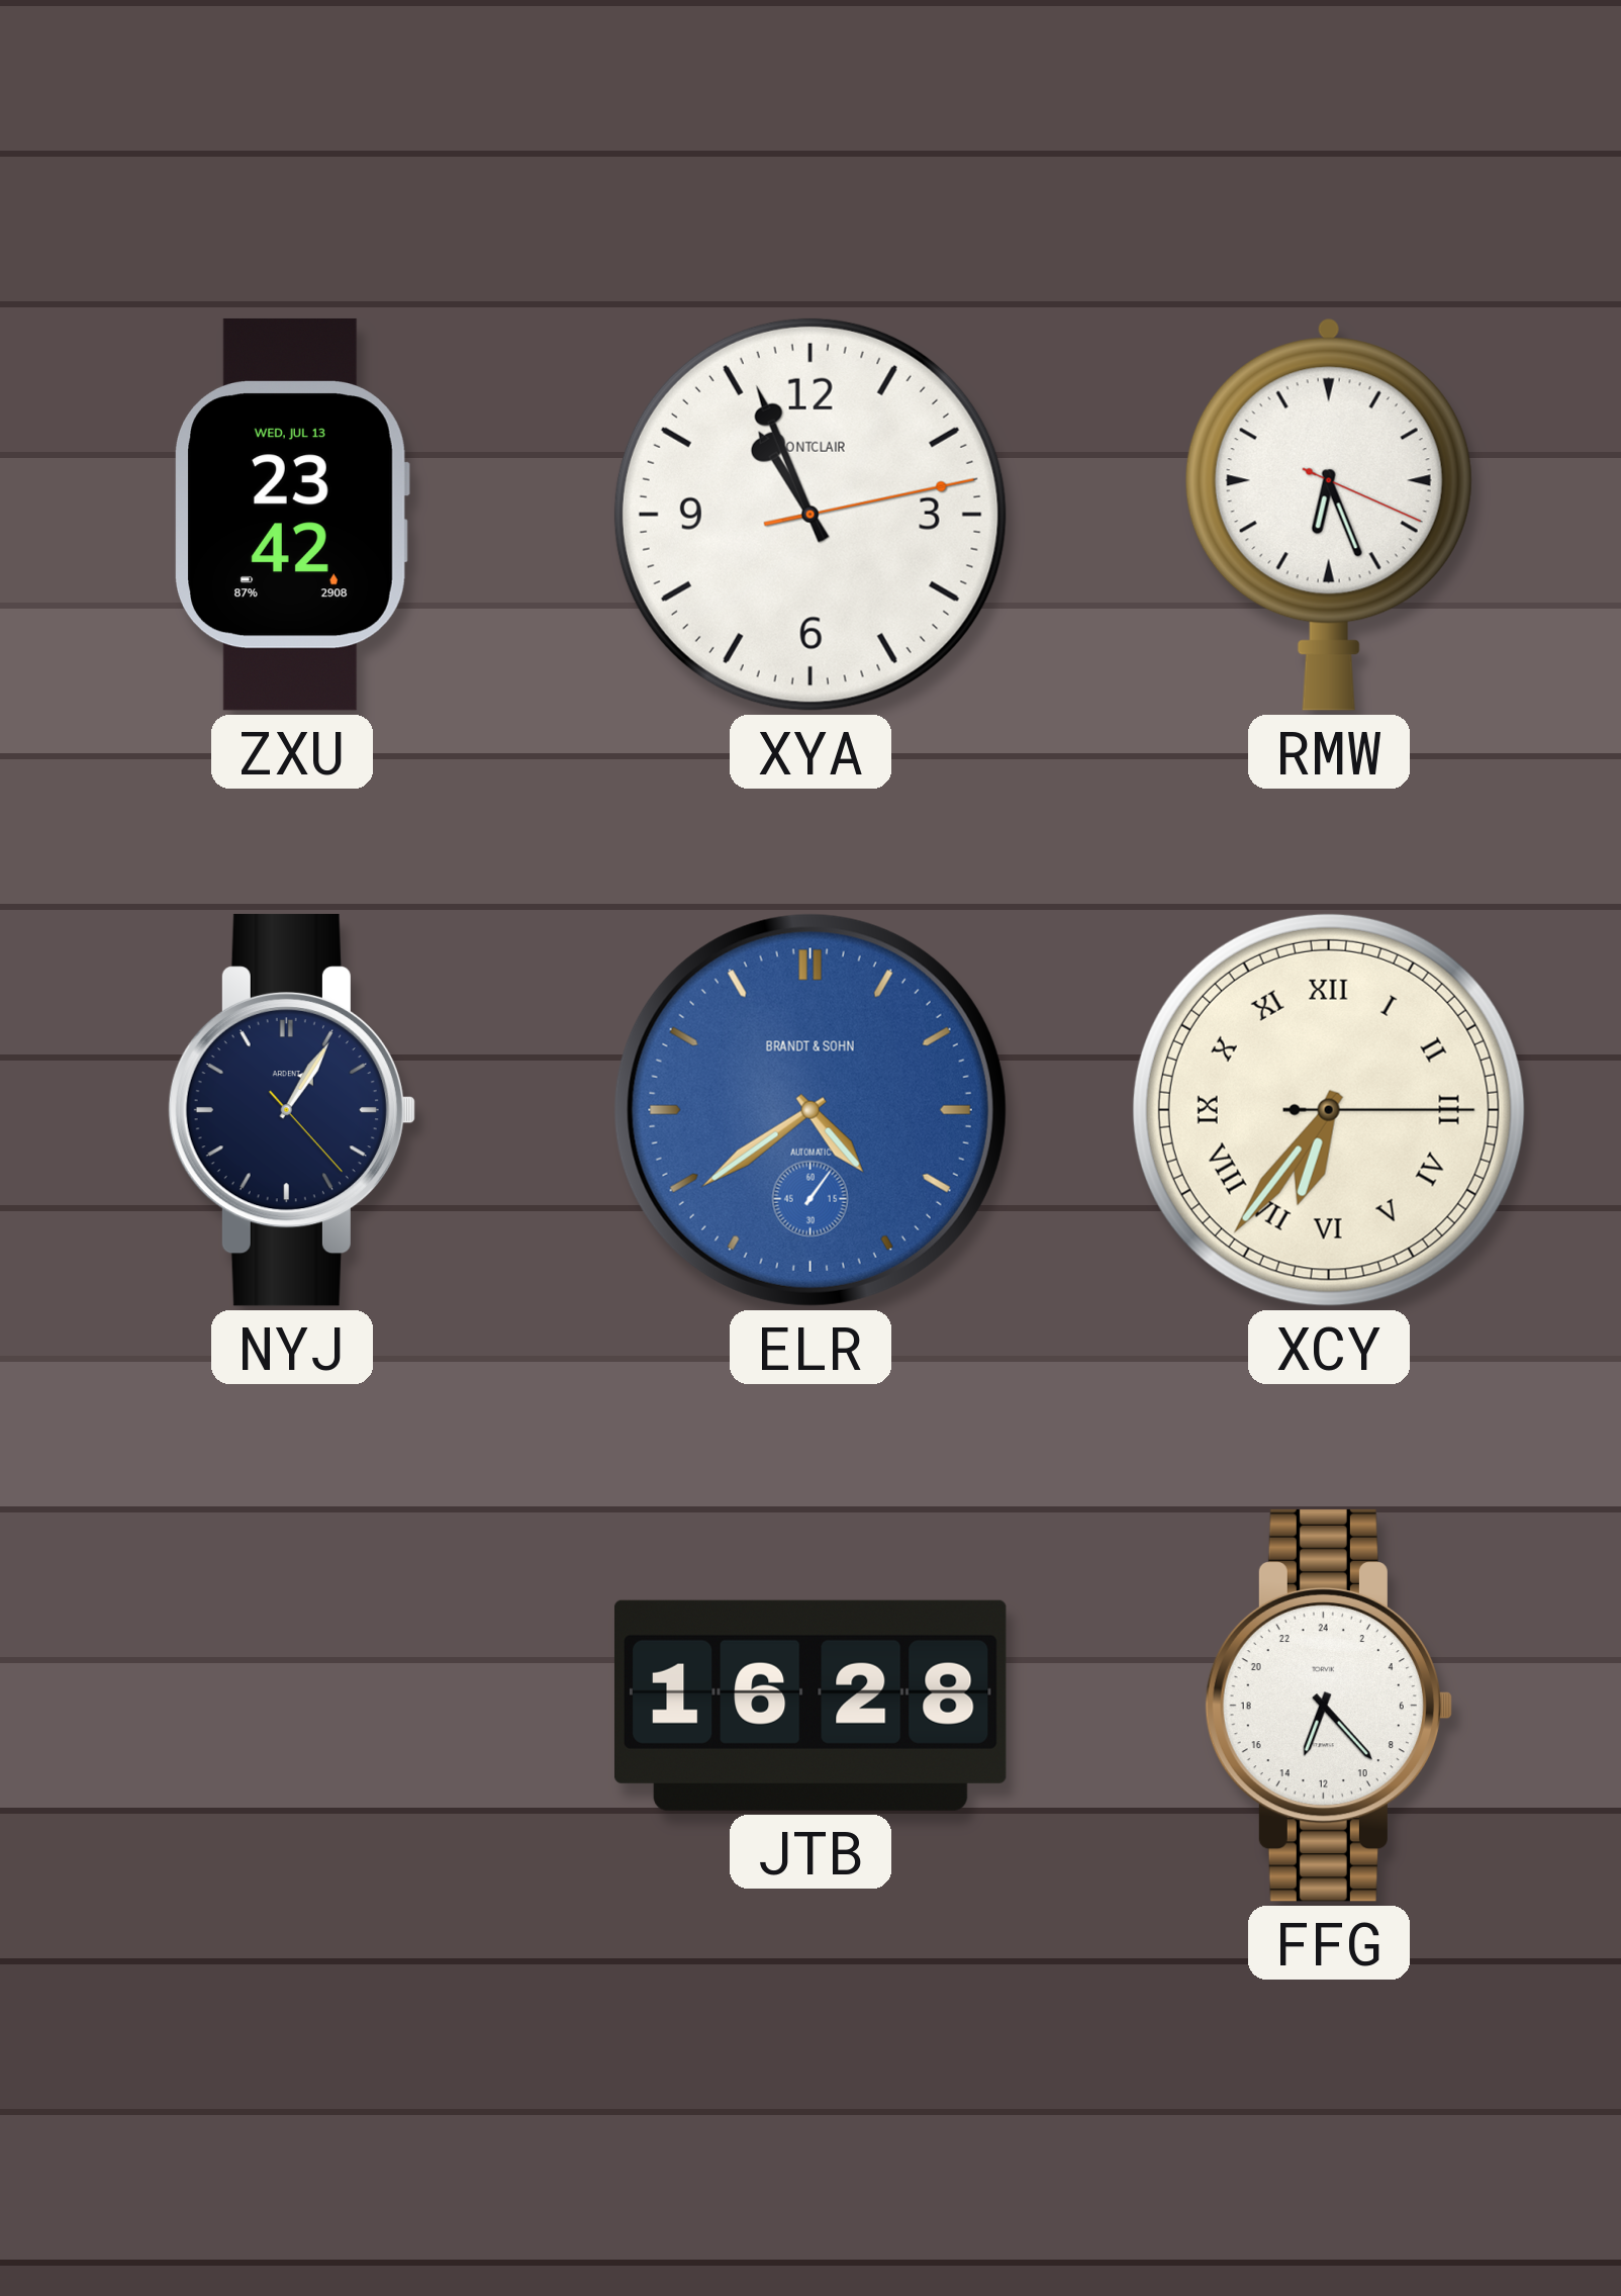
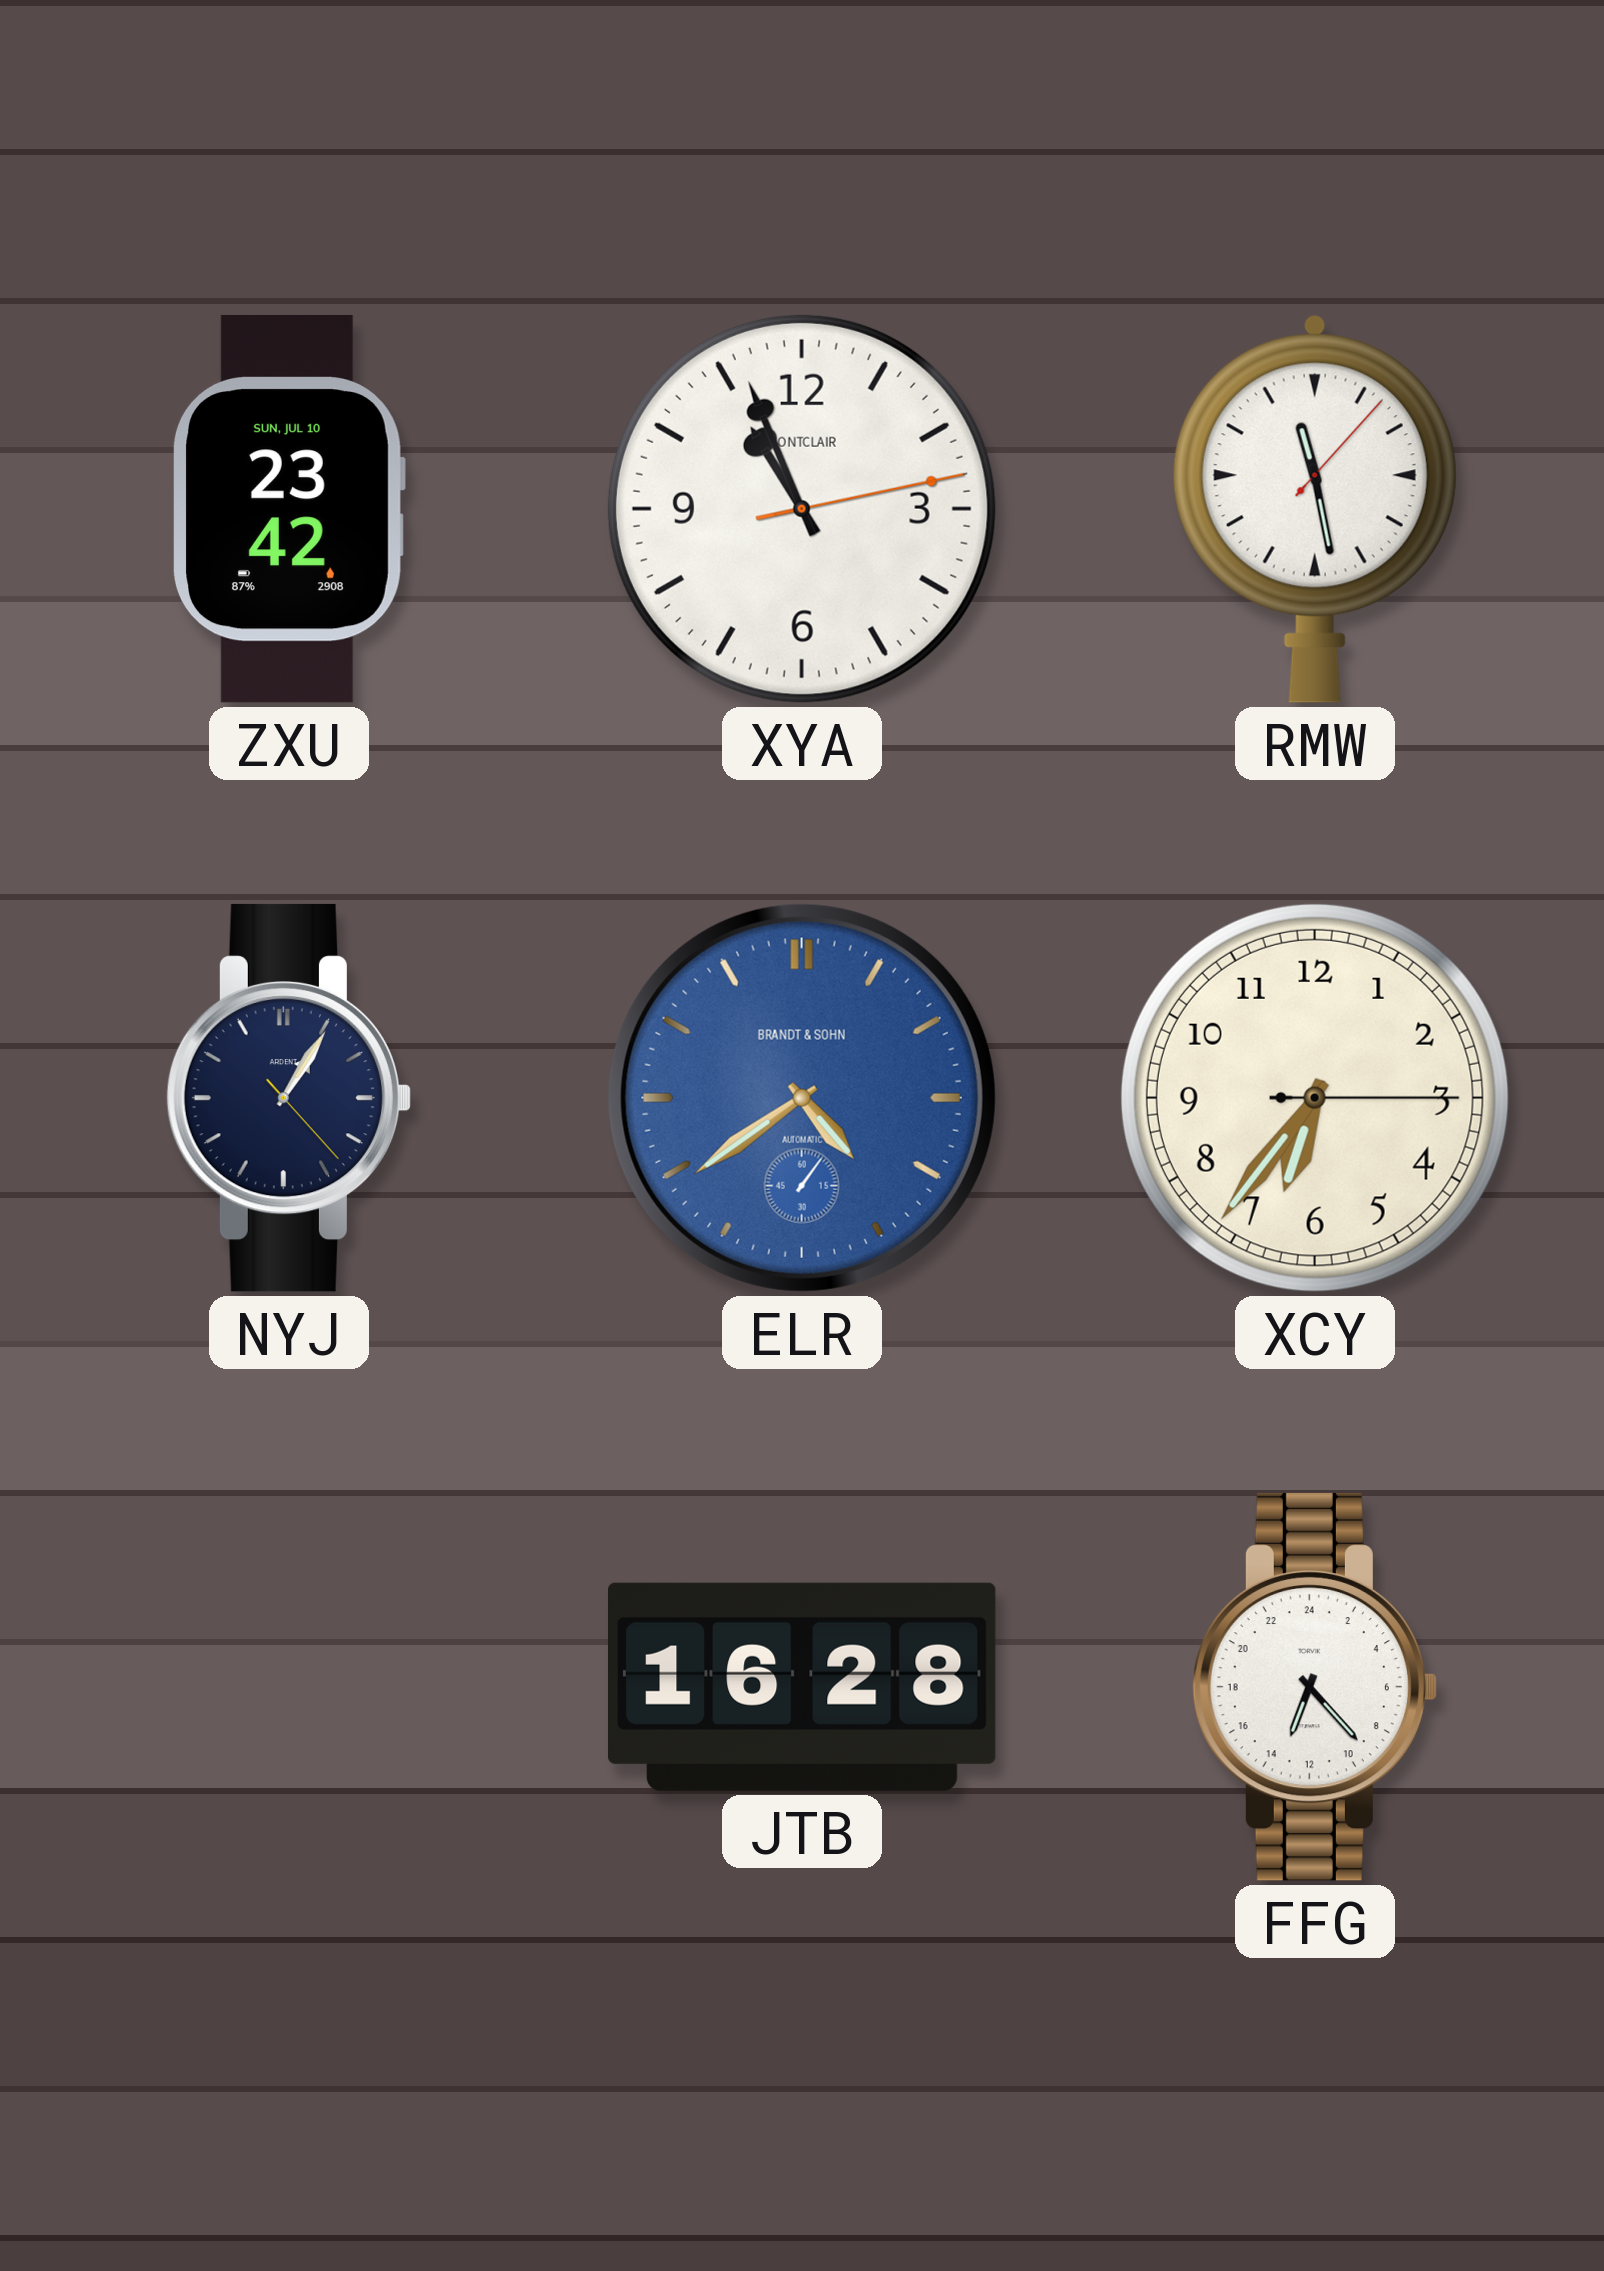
ZXU date: WED, JUL 13 -> SUN, JUL 10
RMW: 6:26 -> 11:28
XCY numerals: Roman -> Arabic
